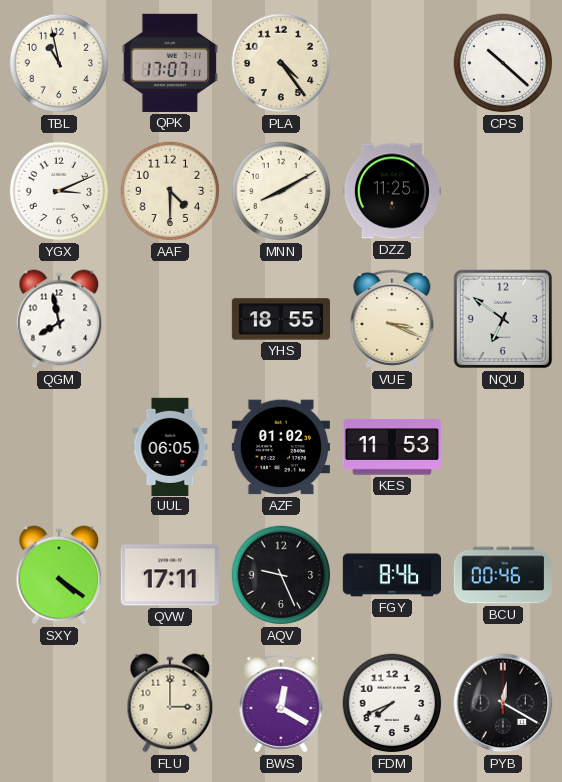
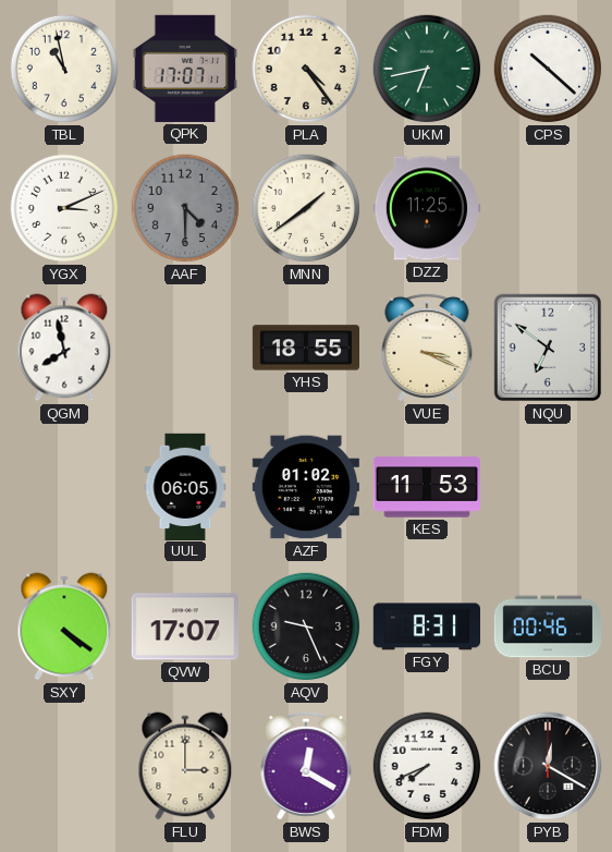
UKM: none -> 6:43
AAF dial: cream -> grey
MNN: 8:10 -> 1:39
QVW: 17:11 -> 17:07
FGY: 8:46 -> 8:31
